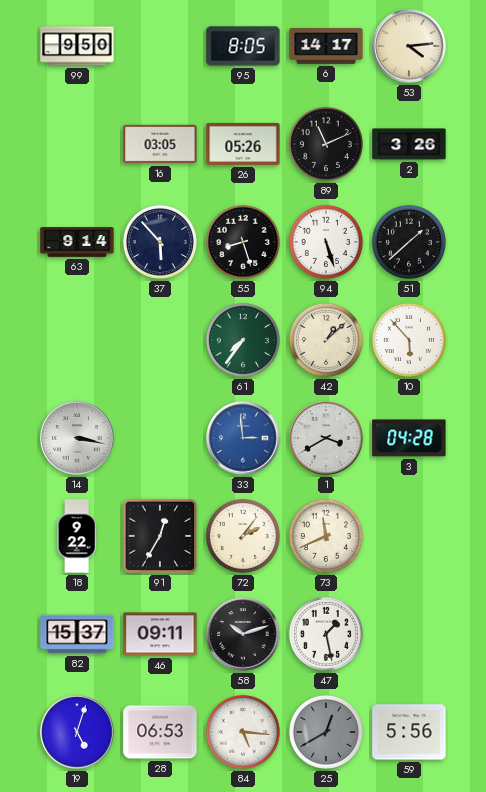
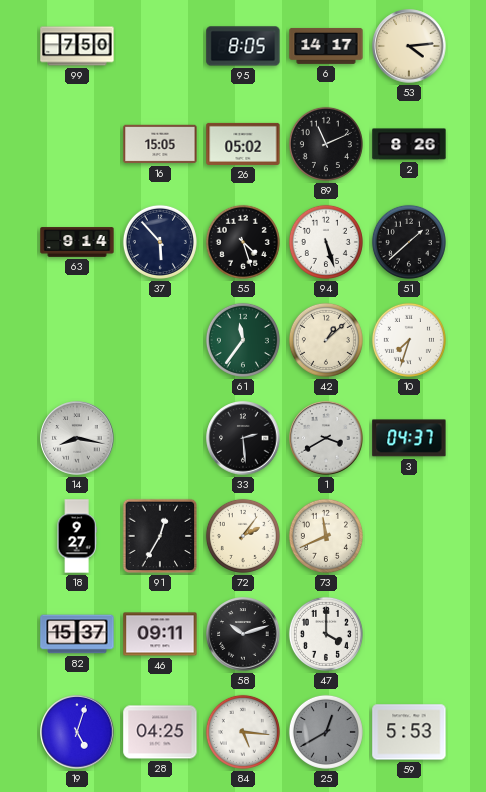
99: 9:50 -> 7:50
16: 03:05 -> 15:05
26: 05:26 -> 05:02
2: 3:26 -> 8:26
55: 8:27 -> 4:27
61: 7:36 -> 11:36
10: 5:53 -> 7:33
14: 3:17 -> 8:17
33: 2:59 -> 2:29
33 dial: blue -> black
3: 04:28 -> 04:37
18: 9:22 -> 9:27
47: 1:28 -> 4:00
28: 06:53 -> 04:25
59: 5:56 -> 5:53
